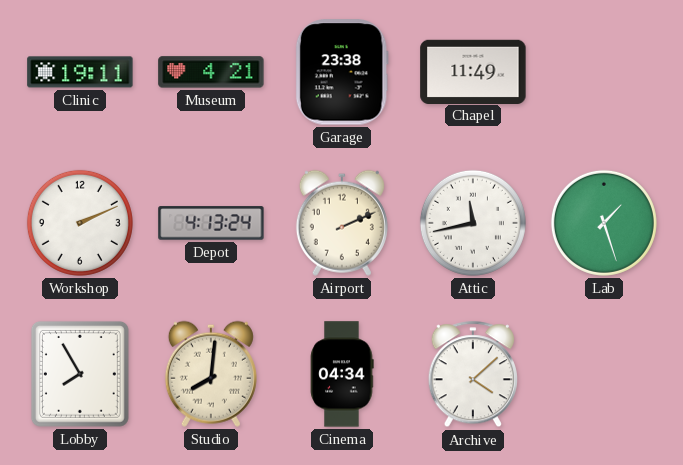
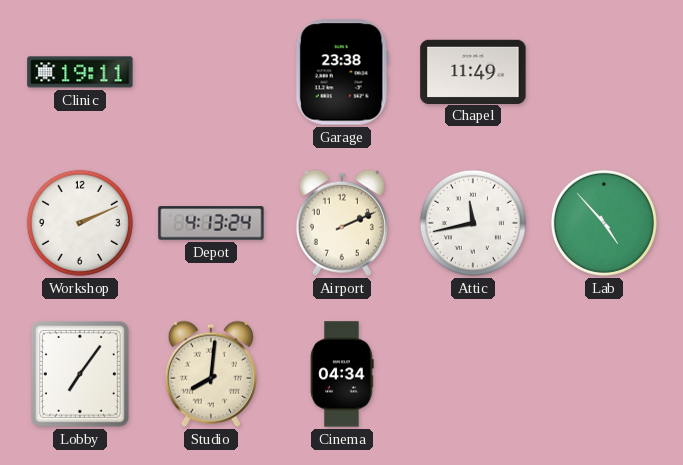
Museum: 4:21 -> none
Lab: 1:27 -> 4:53
Lobby: 7:55 -> 7:06
Archive: 4:08 -> none
